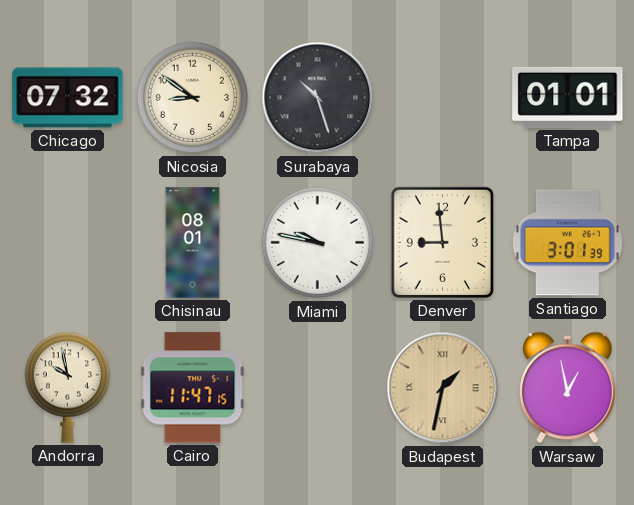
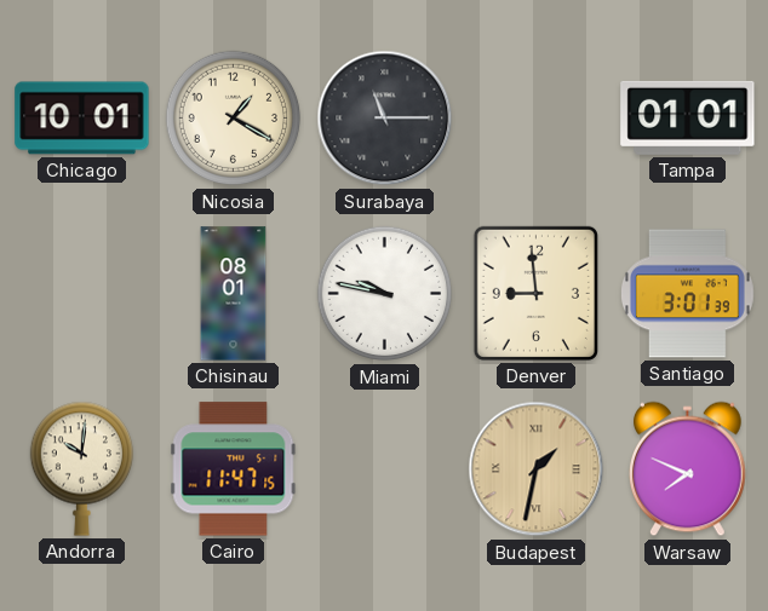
Chicago: 07:32 -> 10:01
Nicosia: 8:51 -> 1:20
Surabaya: 10:27 -> 11:15
Andorra: 9:58 -> 10:01
Warsaw: 12:58 -> 7:49
